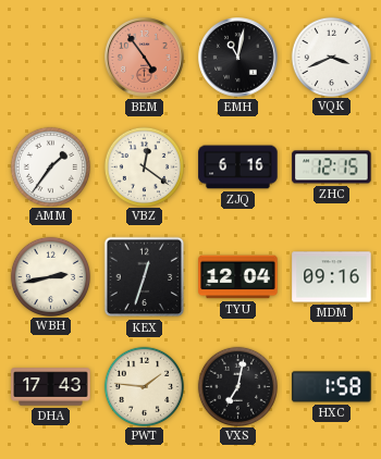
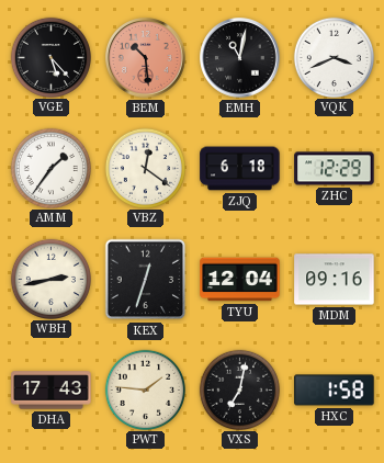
VGE: none -> 5:23
BEM: 4:54 -> 10:29
ZJQ: 6:16 -> 6:18
ZHC: 12:15 -> 12:29
